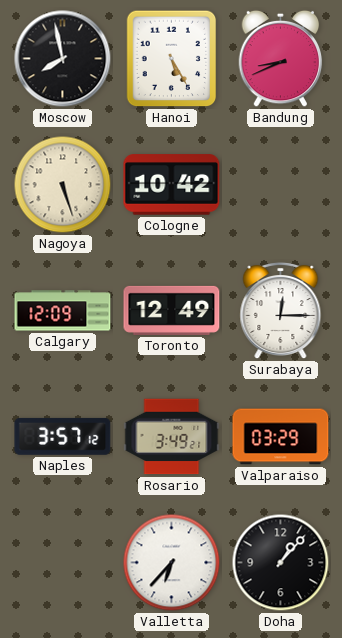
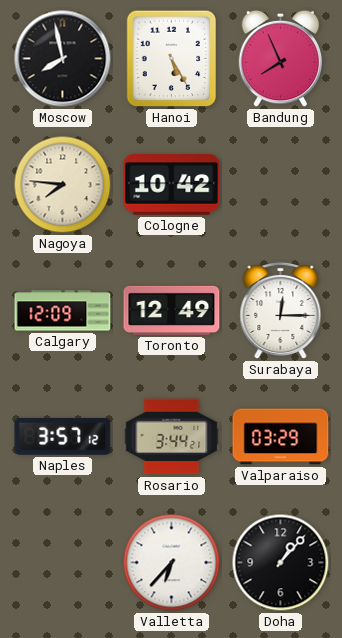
Bandung: 8:41 -> 7:56
Nagoya: 5:27 -> 7:46
Rosario: 3:49 -> 3:44
